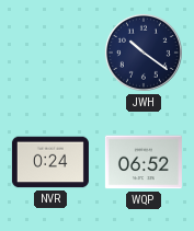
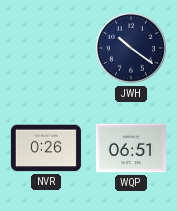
NVR: 0:24 -> 0:26
WQP: 06:52 -> 06:51
